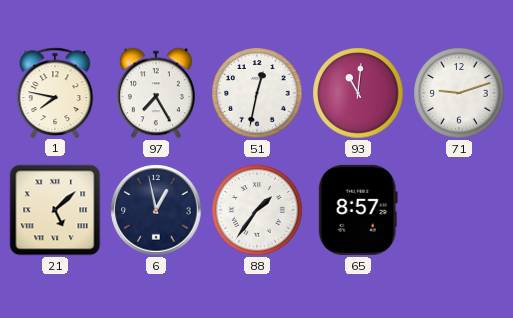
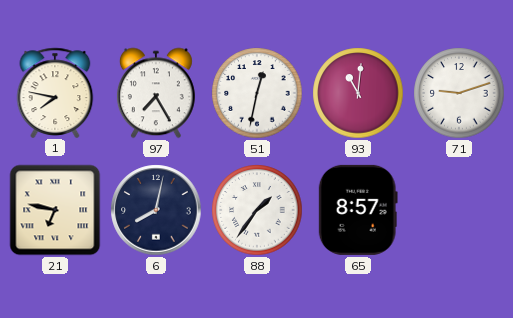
21: 5:08 -> 6:47
6: 12:58 -> 8:02
